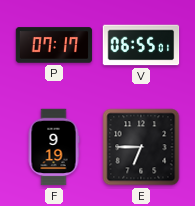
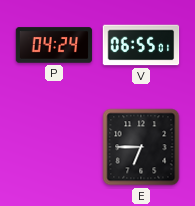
P: 07:17 -> 04:24
F: 9:19 -> none
